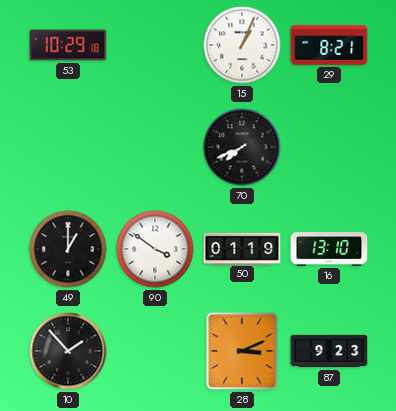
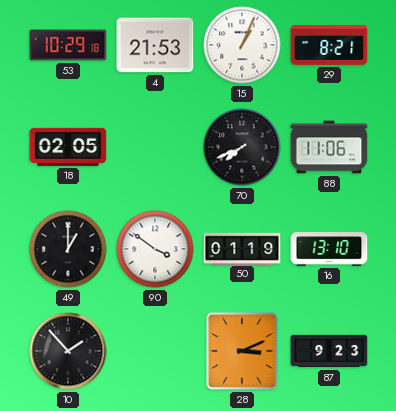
4: none -> 21:53
18: none -> 02:05
88: none -> 11:06
